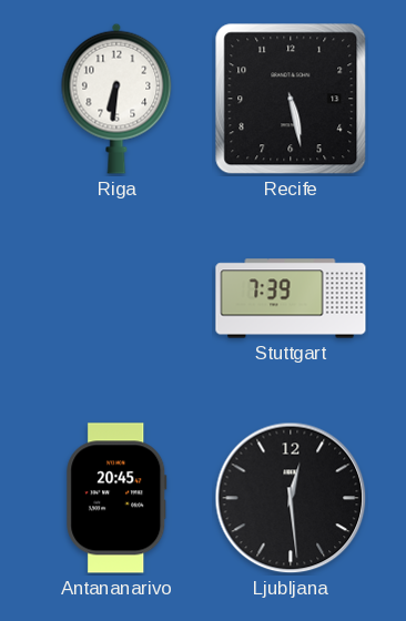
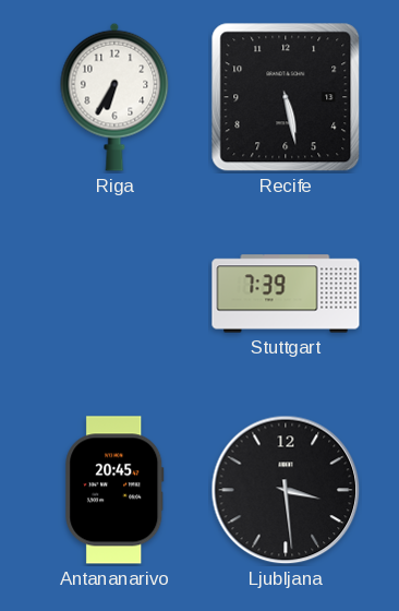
Riga: 6:31 -> 6:35
Ljubljana: 12:29 -> 3:29
